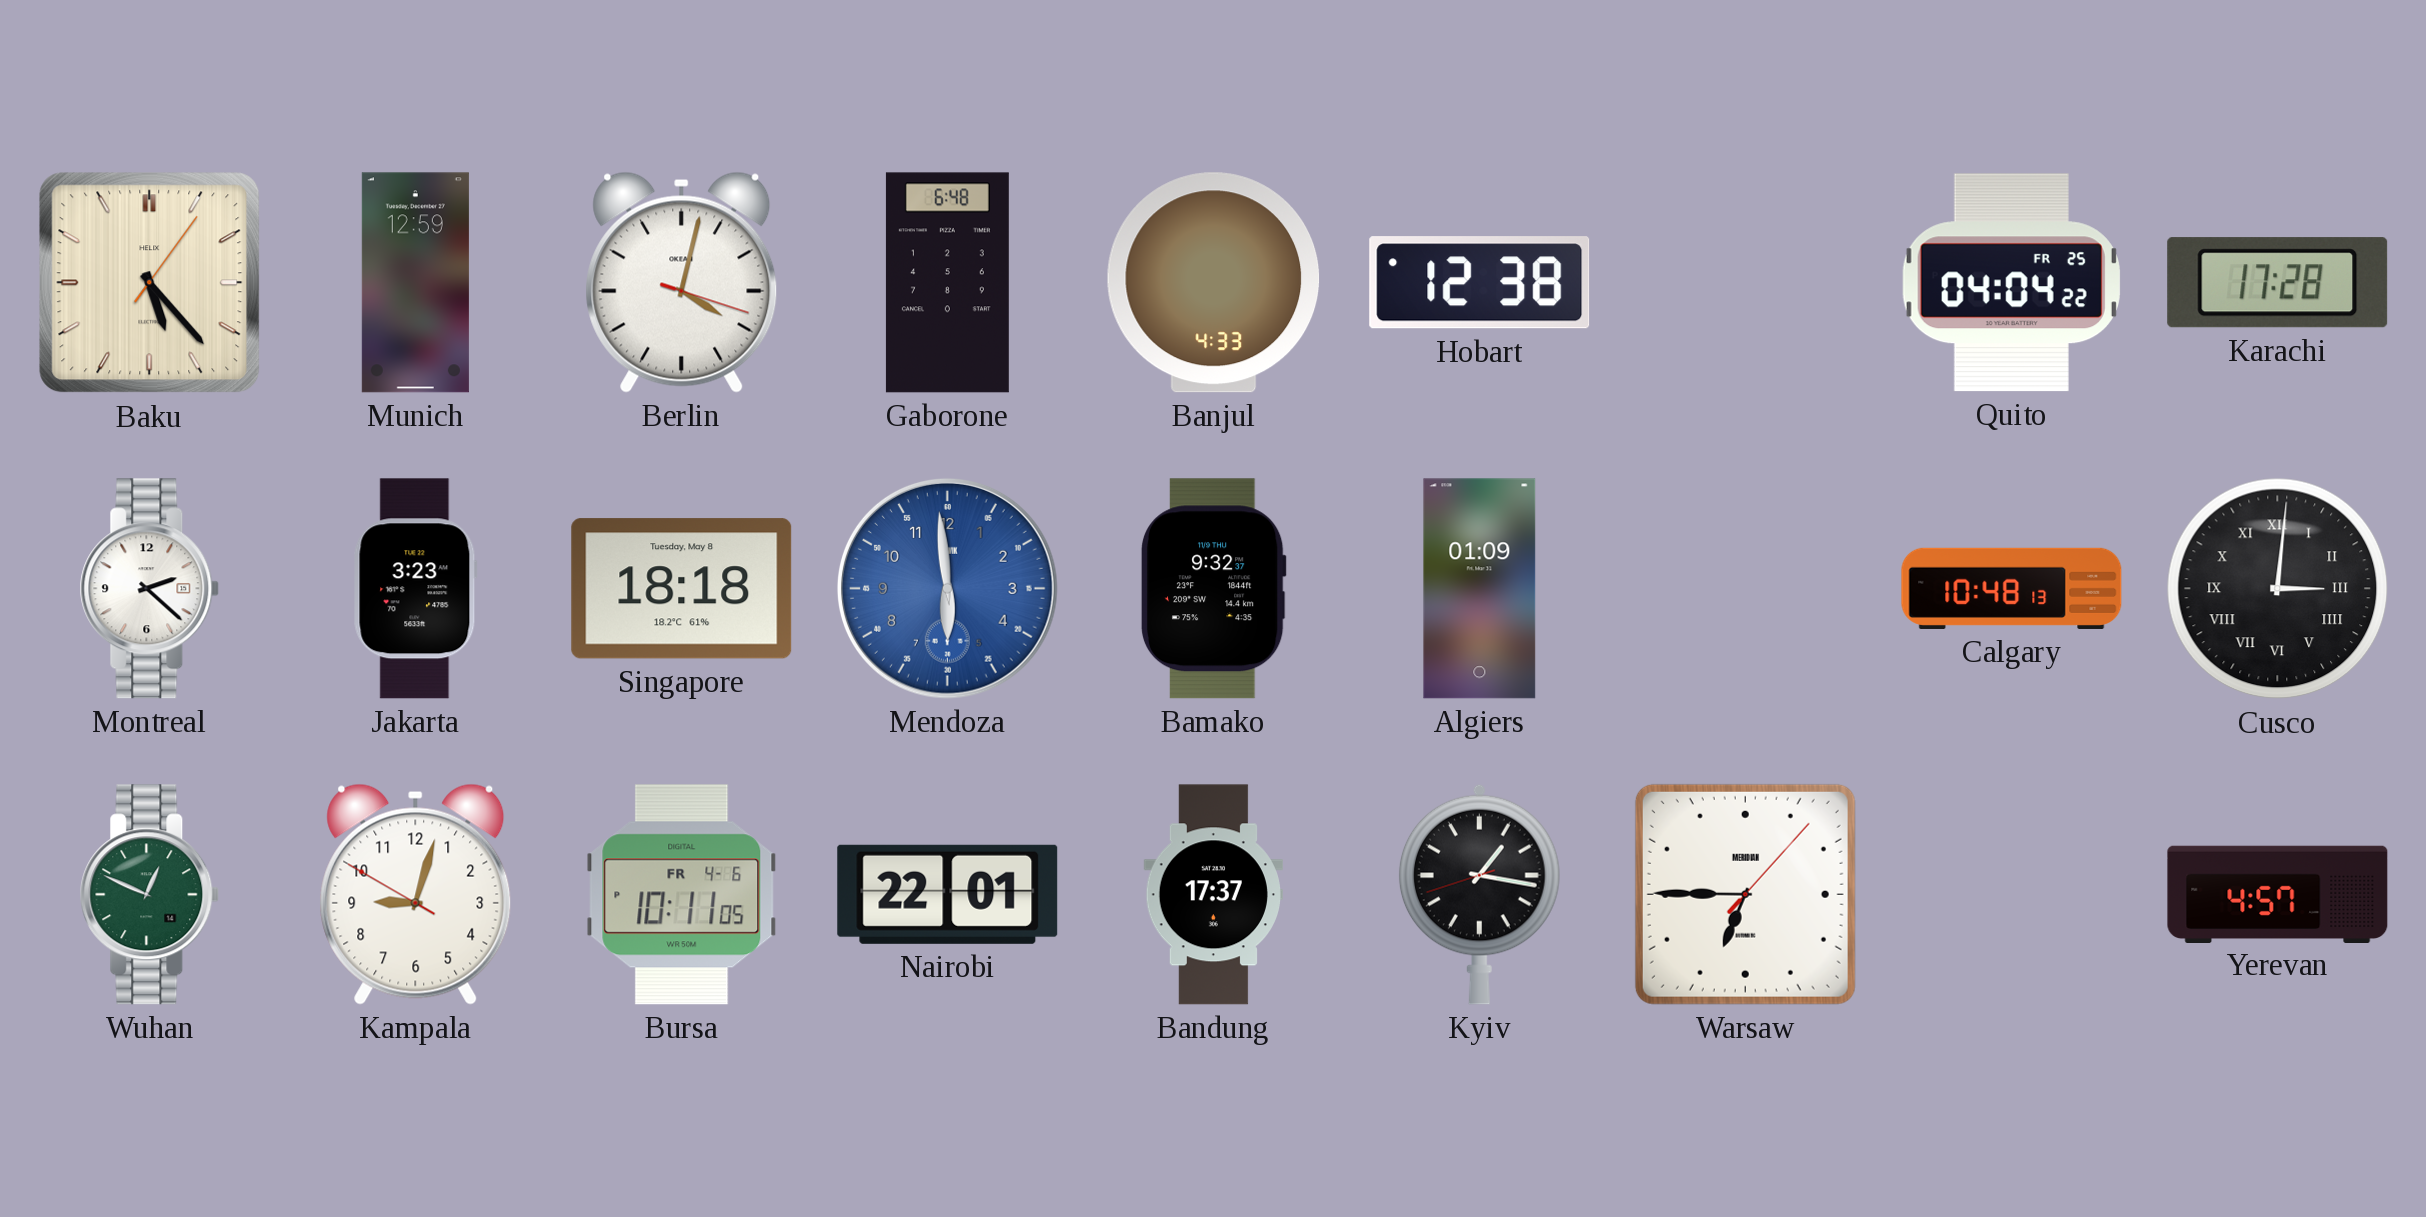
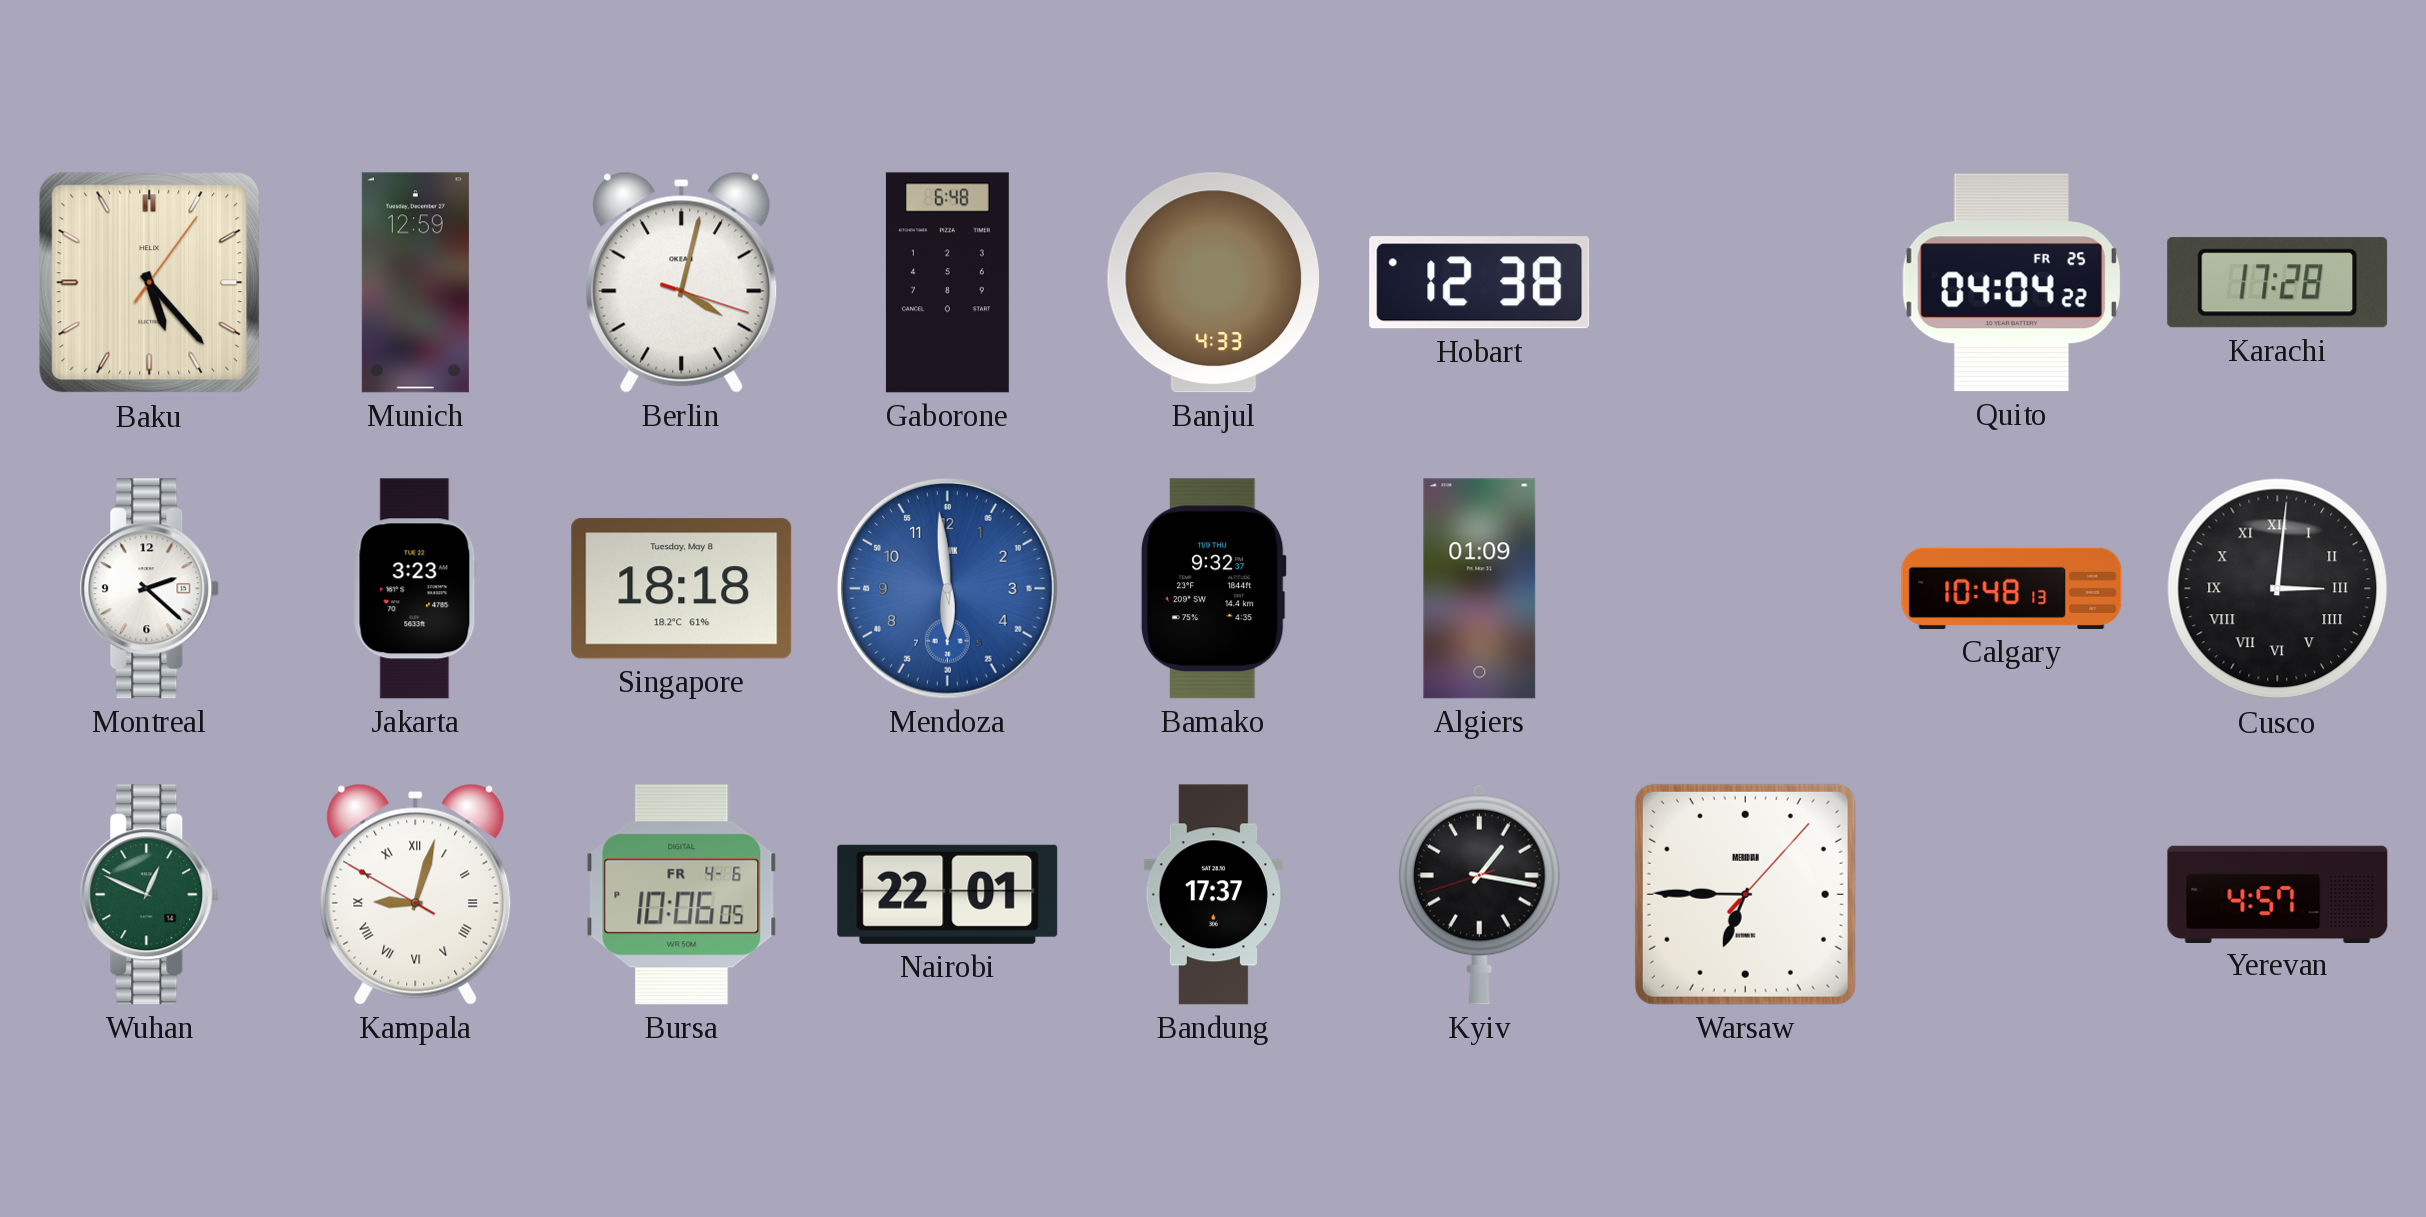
Kampala numerals: Arabic -> Roman
Bursa: 10:11 -> 10:06
